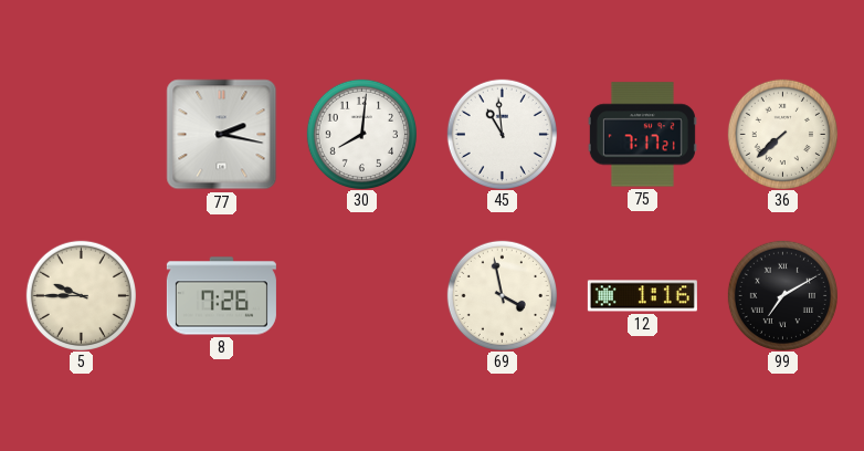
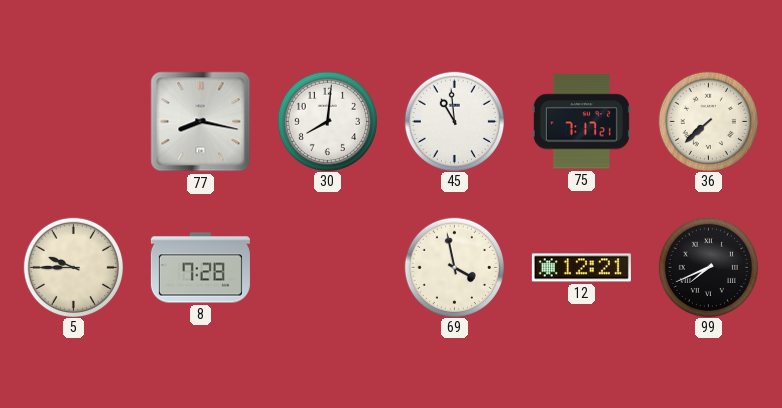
77: 2:17 -> 8:17
8: 7:26 -> 7:28
12: 1:16 -> 12:21
99: 7:10 -> 7:41
